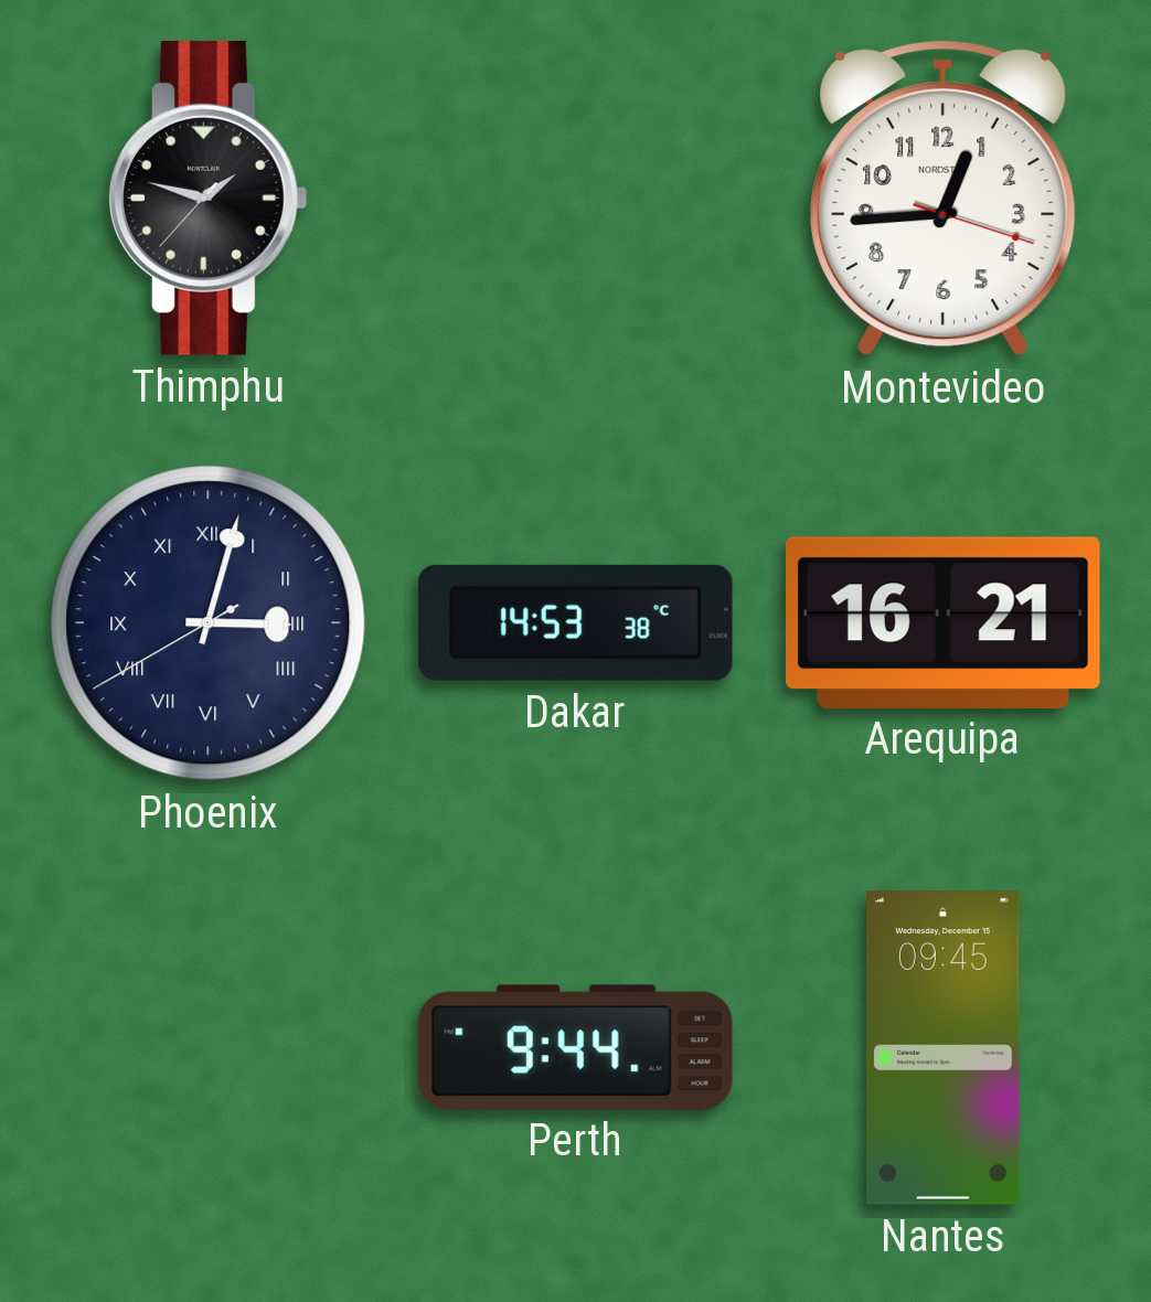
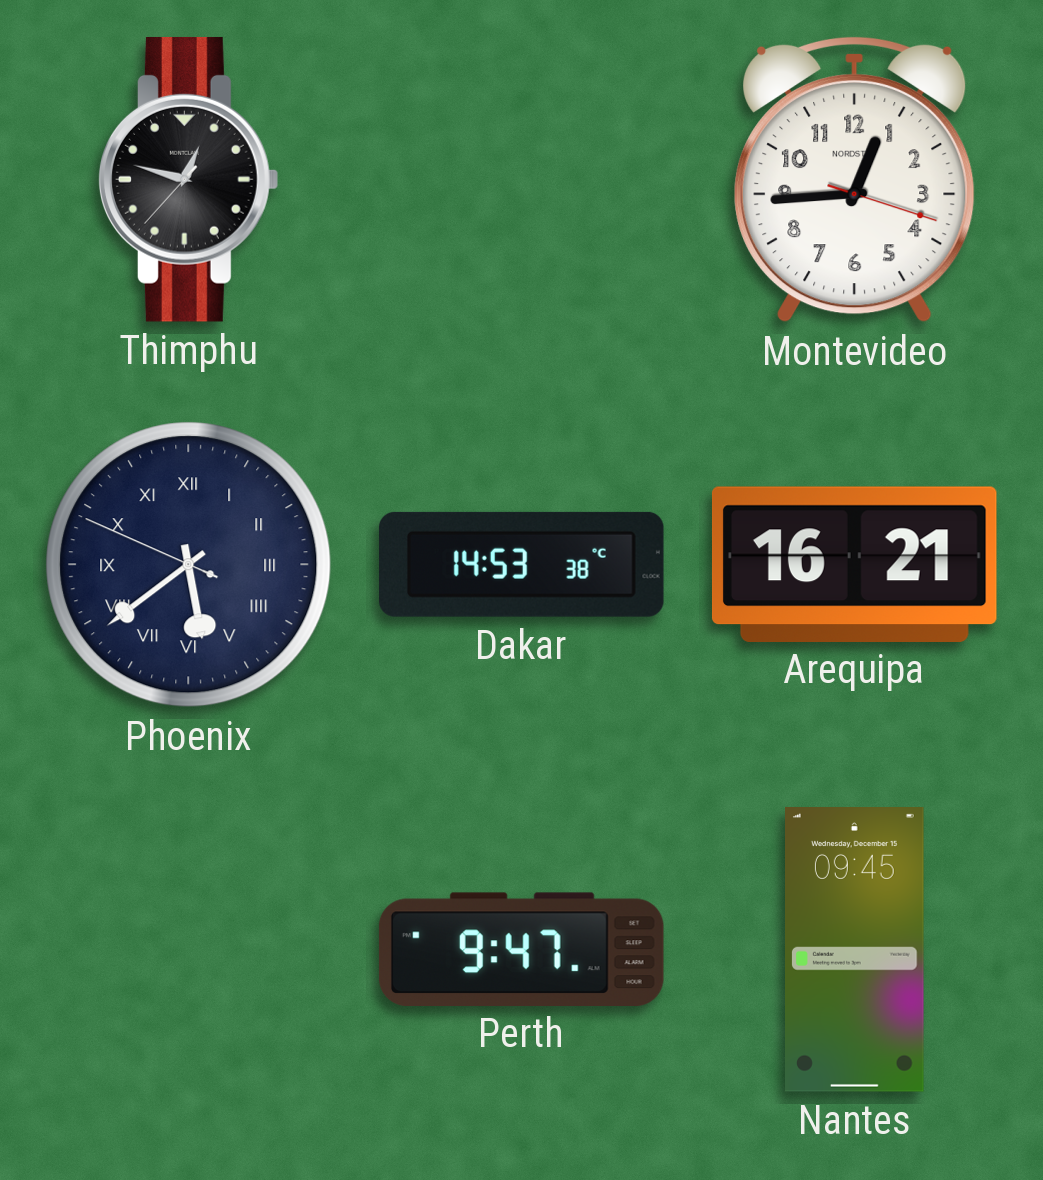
Thimphu: 1:47 -> 12:47
Phoenix: 3:02 -> 5:38
Perth: 9:44 -> 9:47
